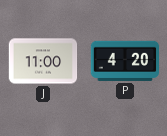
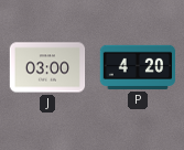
J: 11:00 -> 03:00
